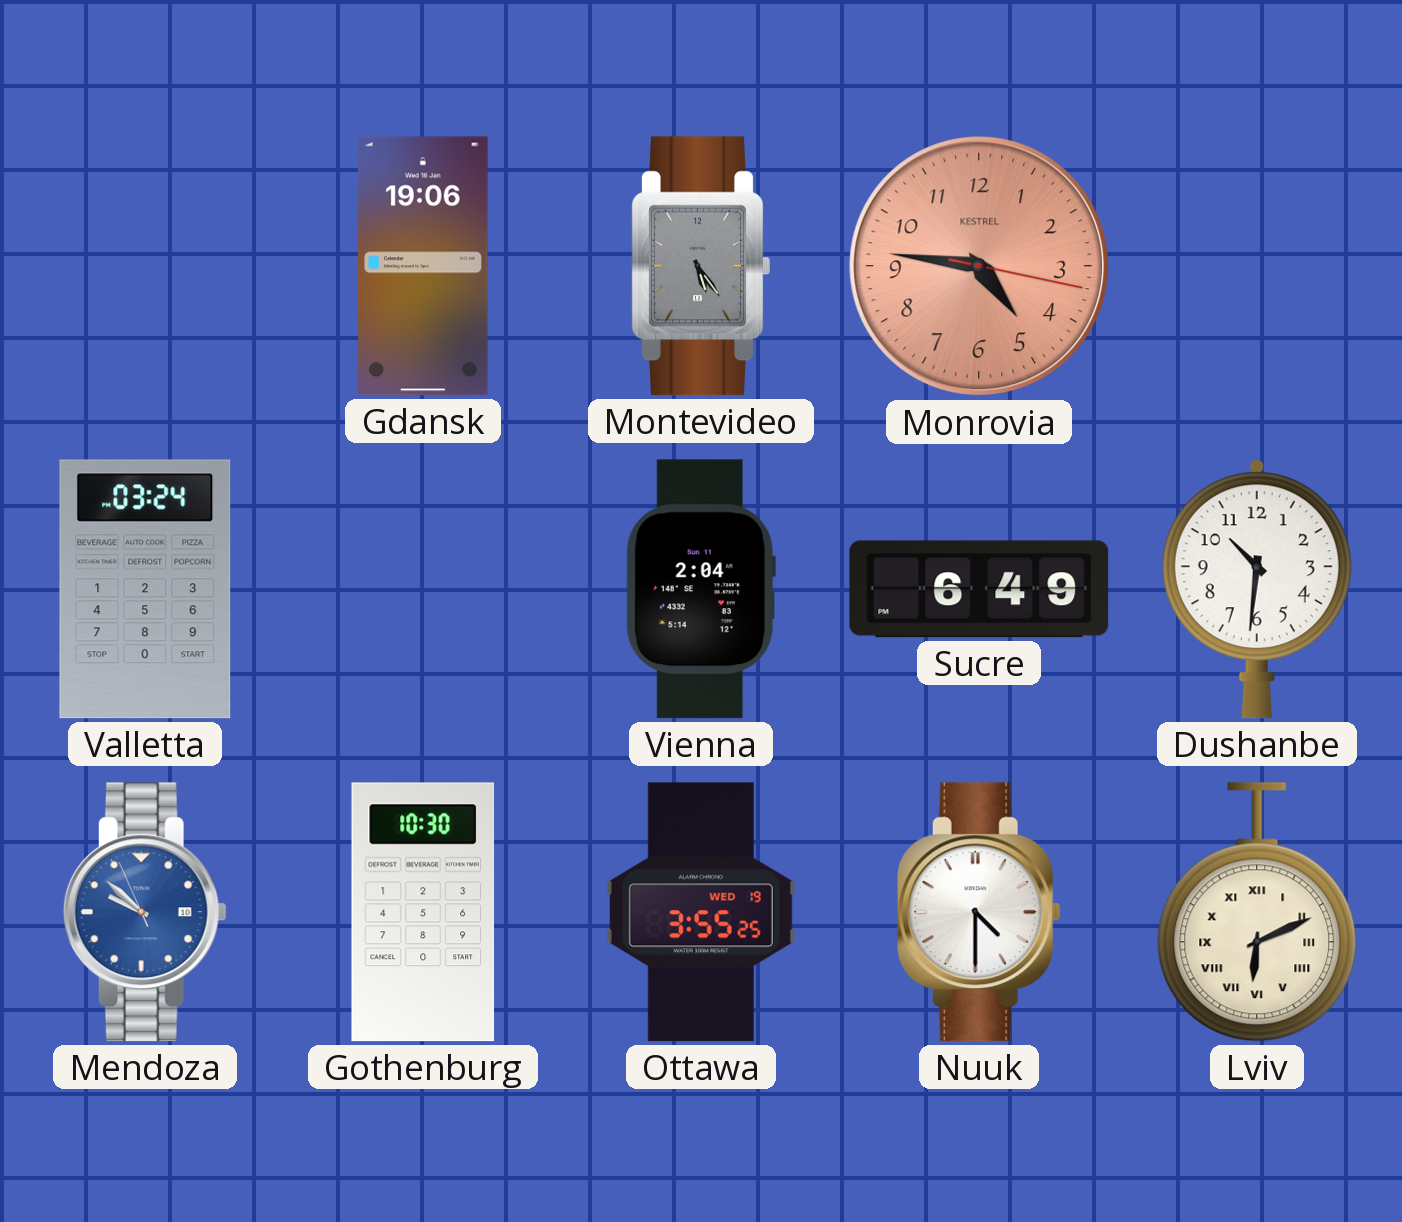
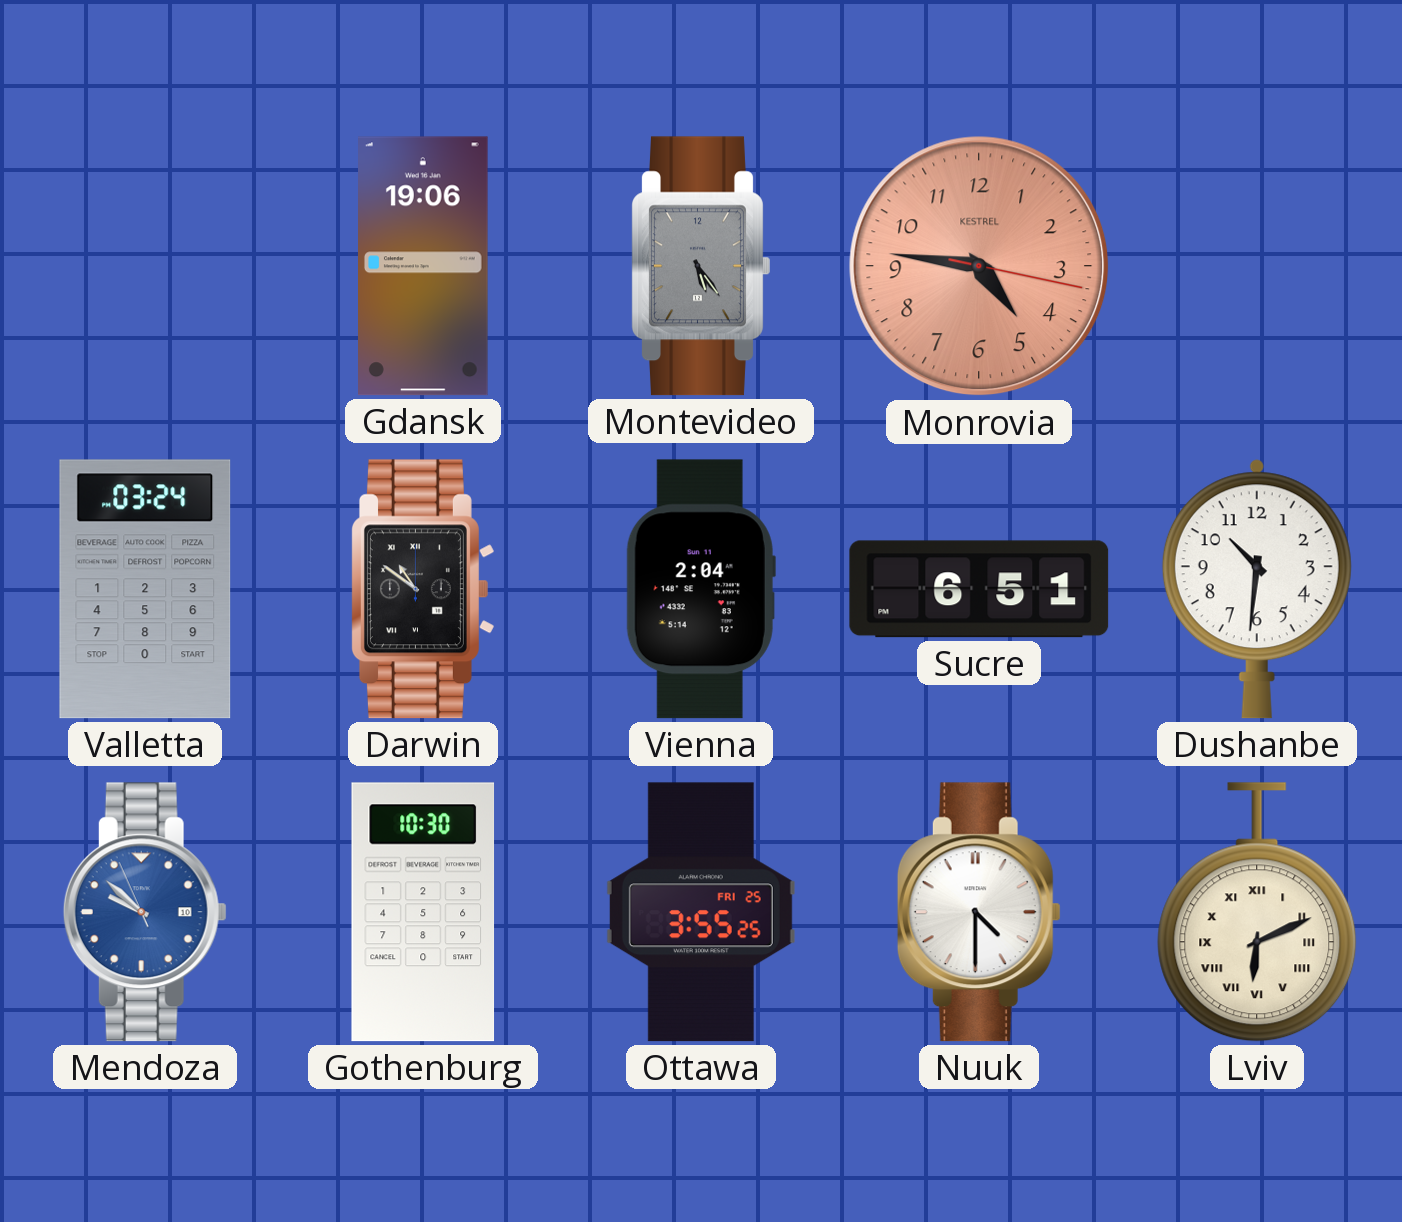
Darwin: none -> 10:51
Sucre: 6:49 -> 6:51
Ottawa date: WED 19 -> FRI 25
